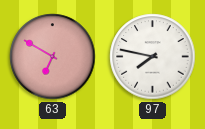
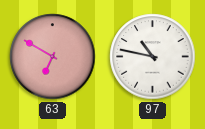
97: 7:47 -> 10:47
